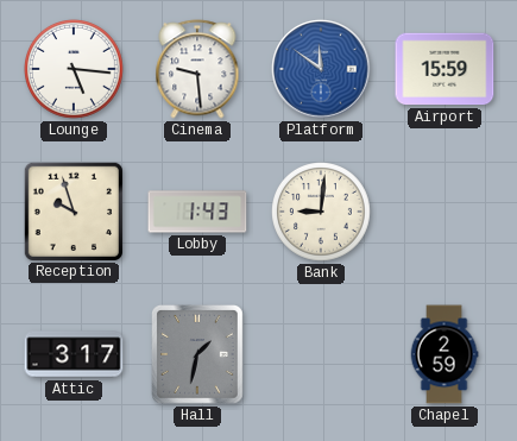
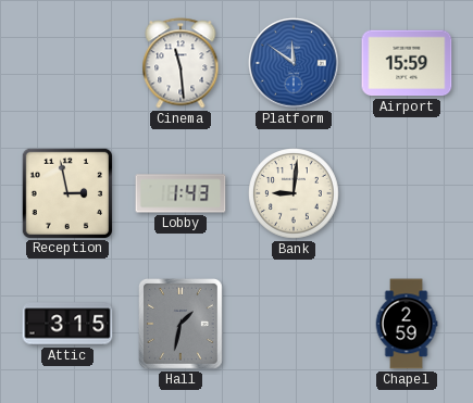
Lounge: 5:16 -> none
Cinema: 9:29 -> 11:29
Reception: 9:57 -> 2:58
Attic: 3:17 -> 3:15
